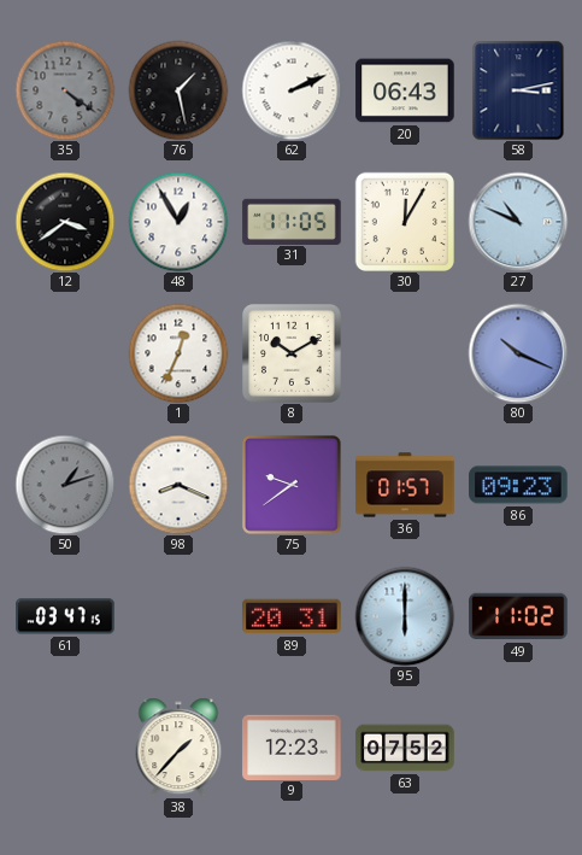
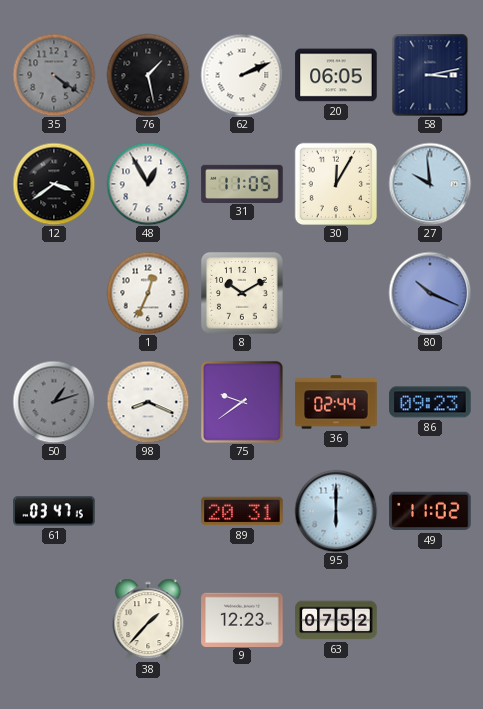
20: 06:43 -> 06:05
27: 10:49 -> 9:59
36: 01:57 -> 02:44
